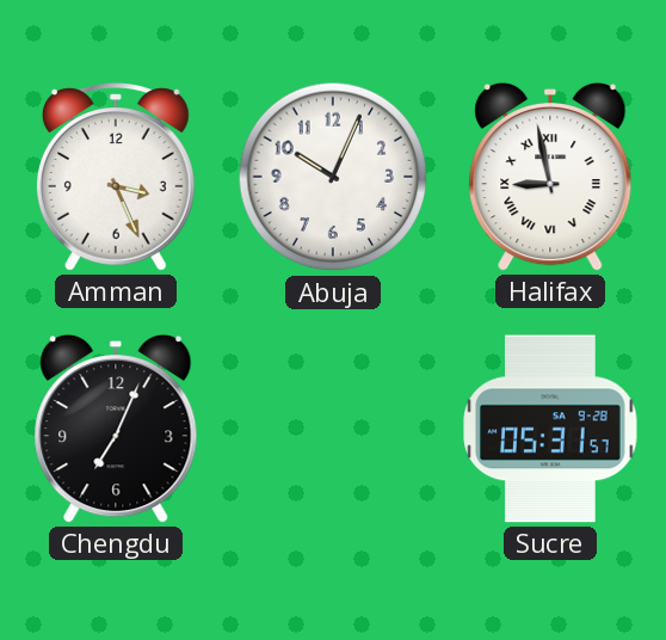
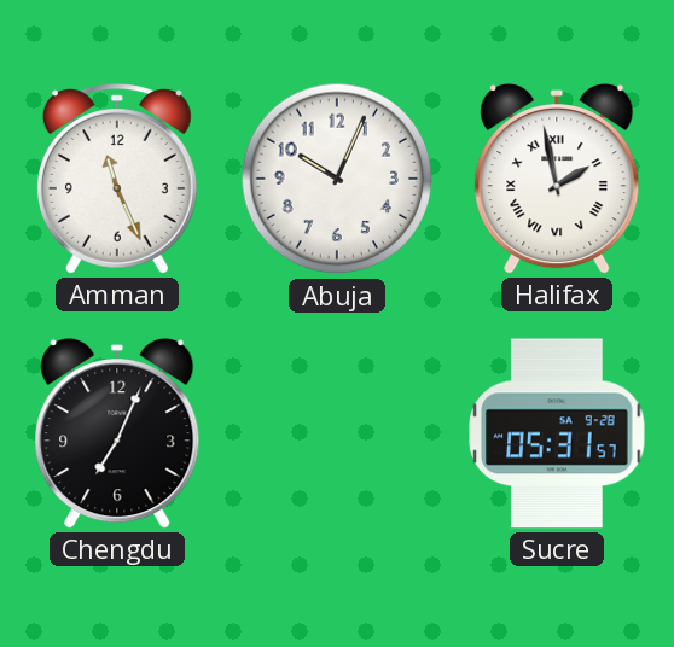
Amman: 3:26 -> 11:26
Halifax: 8:58 -> 1:58
